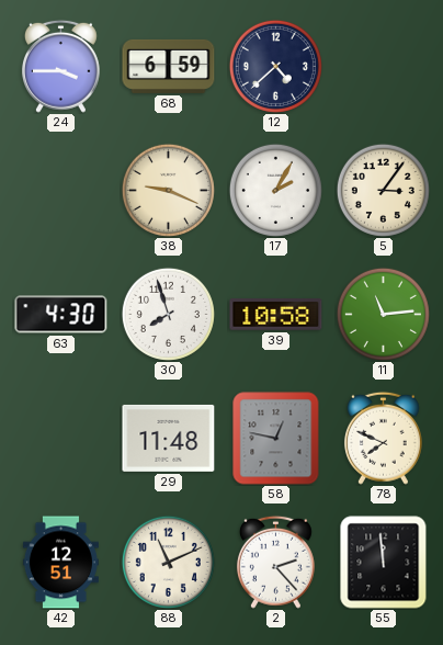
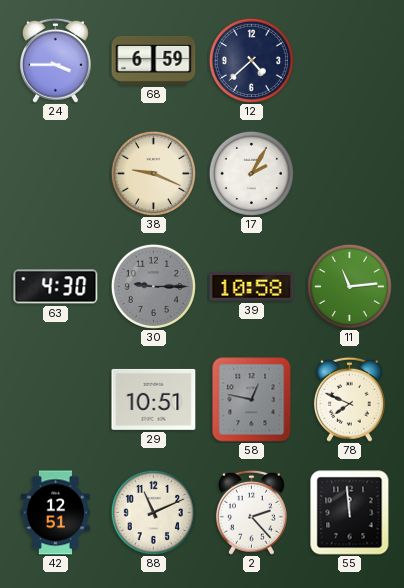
5: 3:06 -> none
30: 7:57 -> 9:15
30 dial: white -> grey
29: 11:48 -> 10:51
